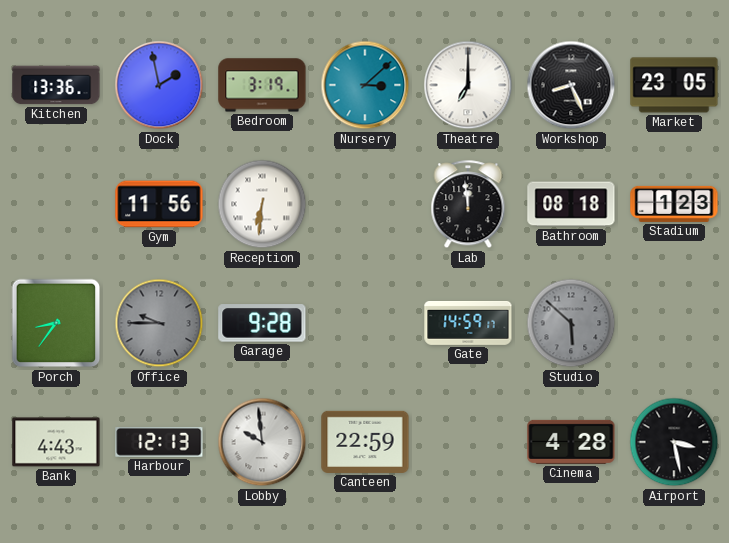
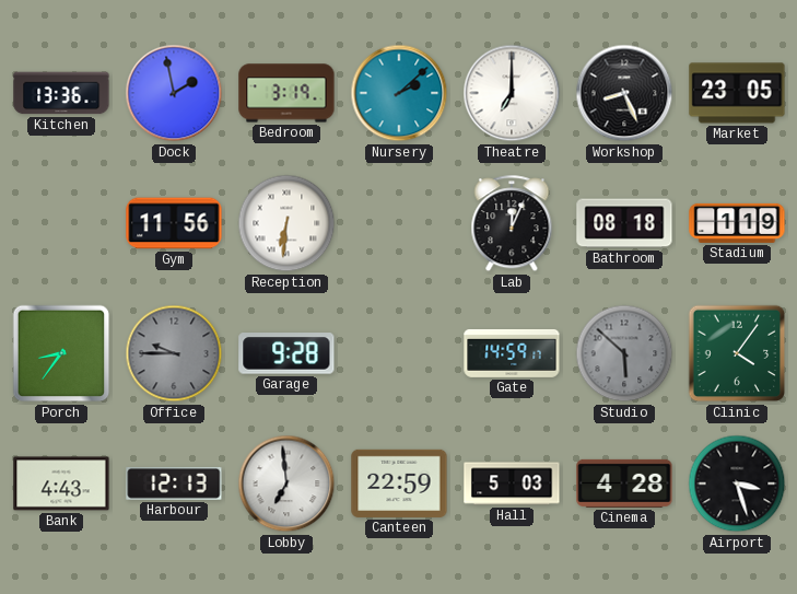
Nursery: 3:08 -> 2:08
Lab: 11:59 -> 12:04
Stadium: 1:23 -> 1:19
Clinic: none -> 4:06
Lobby: 9:59 -> 6:59
Hall: none -> 5:03
Airport: 3:28 -> 3:27
